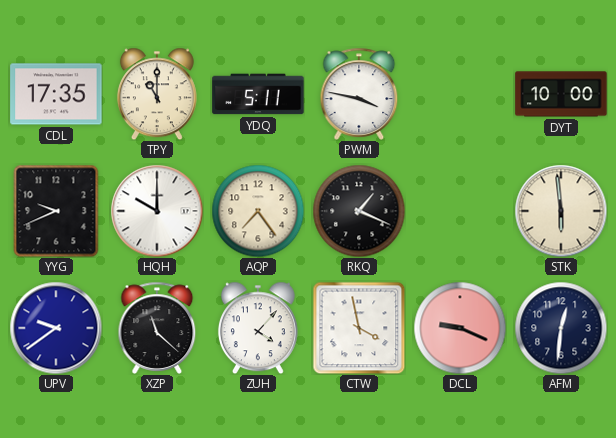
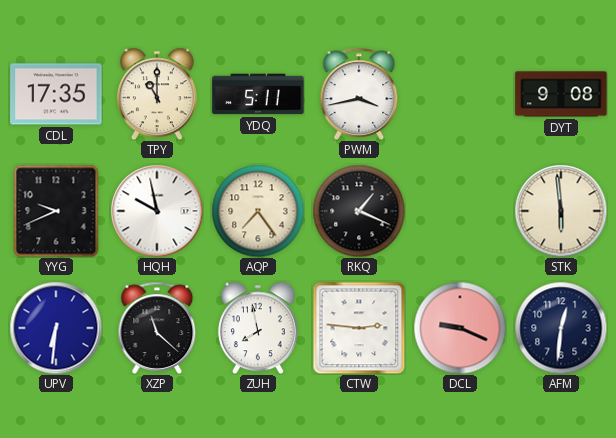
PWM: 3:47 -> 3:43
DYT: 10:00 -> 9:08
HQH: 10:00 -> 9:58
UPV: 9:39 -> 6:31
ZUH: 4:07 -> 7:58
CTW: 3:58 -> 2:46
